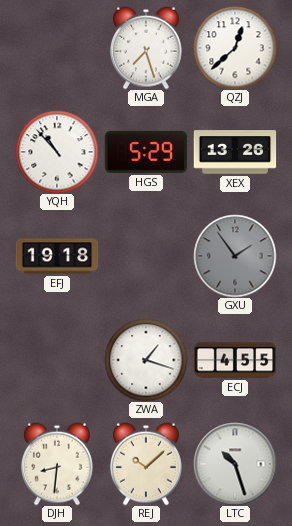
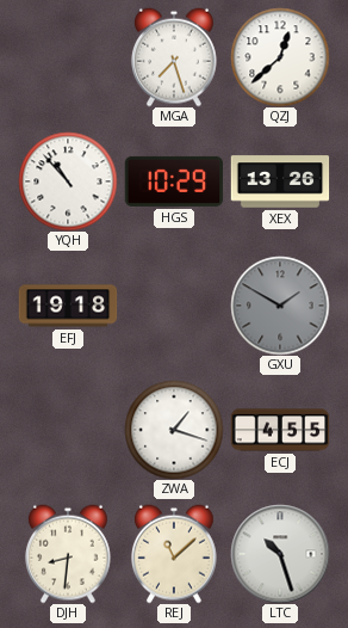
HGS: 5:29 -> 10:29
GXU: 1:54 -> 1:50
REJ: 10:08 -> 11:08
